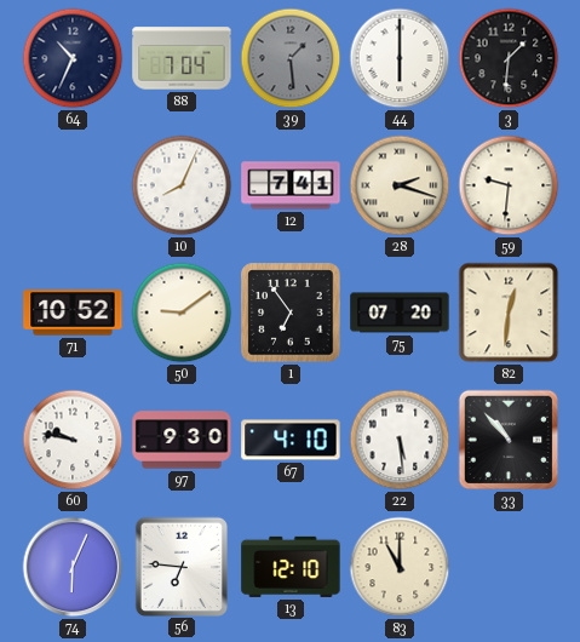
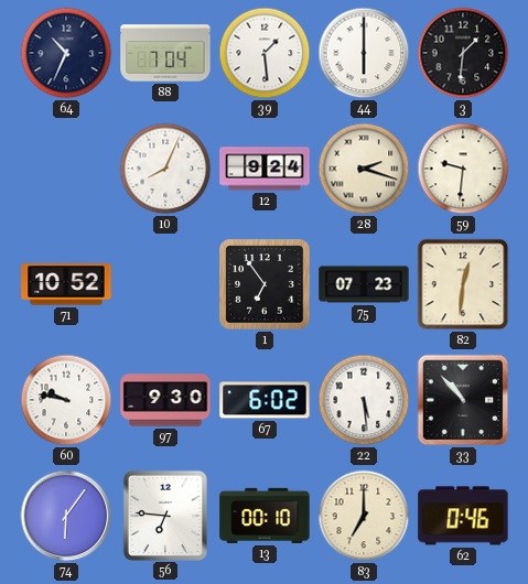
39 dial: grey -> white
12: 7:41 -> 9:24
50: 9:09 -> none
75: 07:20 -> 07:23
67: 4:10 -> 6:02
74: 6:04 -> 6:06
13: 12:10 -> 00:10
83: 11:00 -> 7:00
62: none -> 0:46
